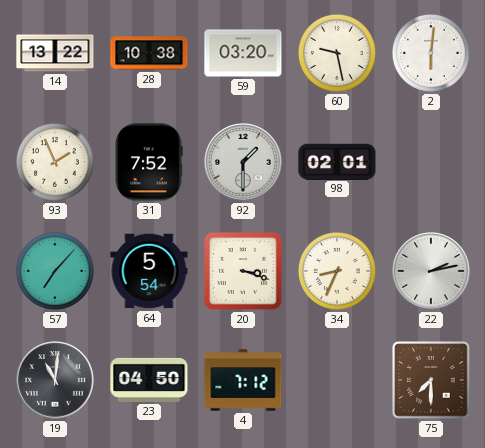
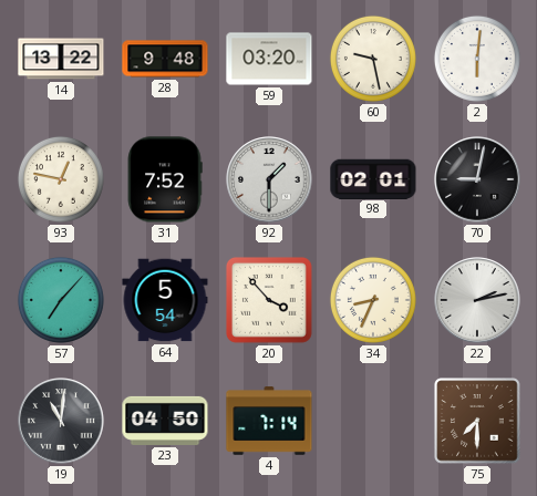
28: 10:38 -> 9:48
93: 1:56 -> 12:47
70: none -> 9:02
20: 3:18 -> 3:53
4: 7:12 -> 7:14
